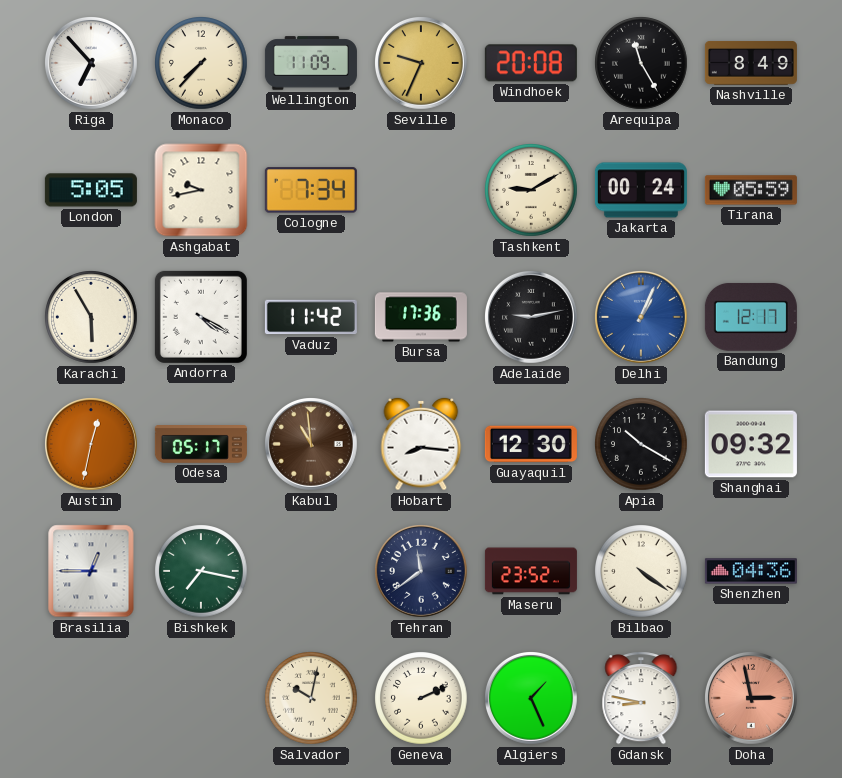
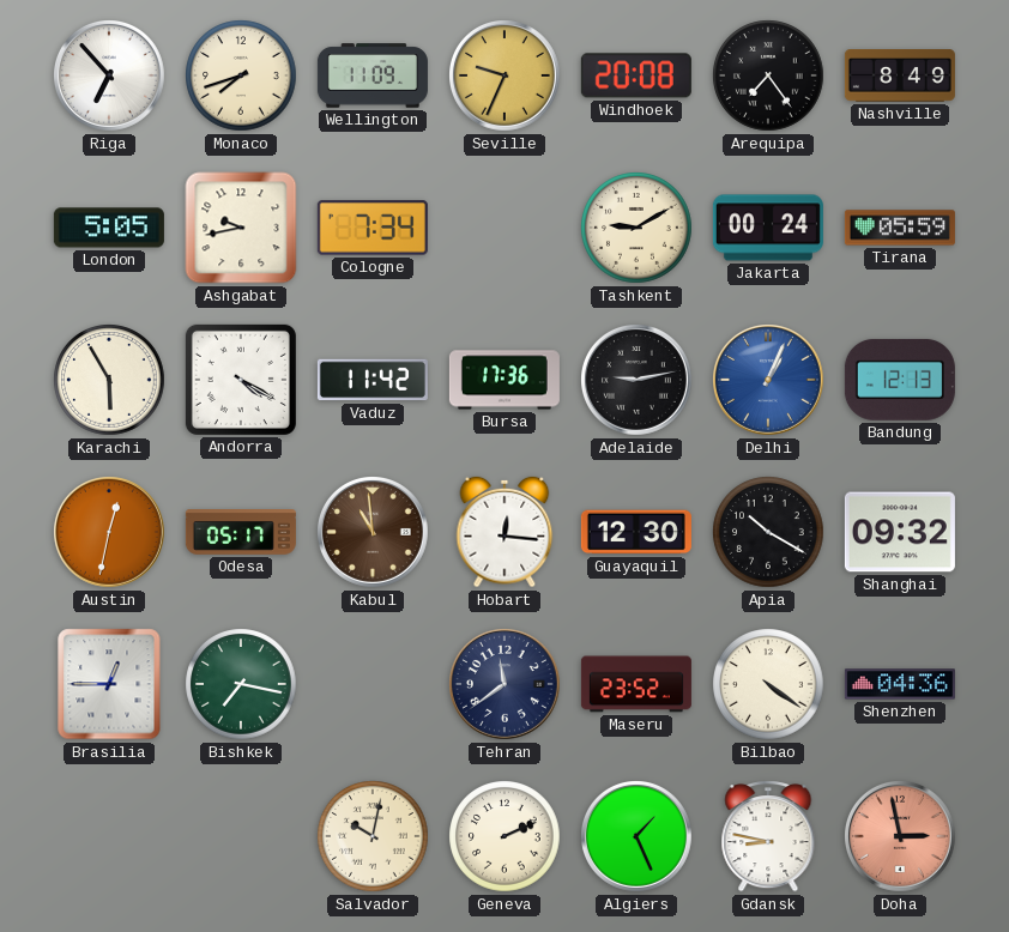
Monaco: 7:37 -> 7:42
Arequipa: 11:25 -> 7:24
Bandung: 12:17 -> 12:13
Hobart: 8:16 -> 12:16
